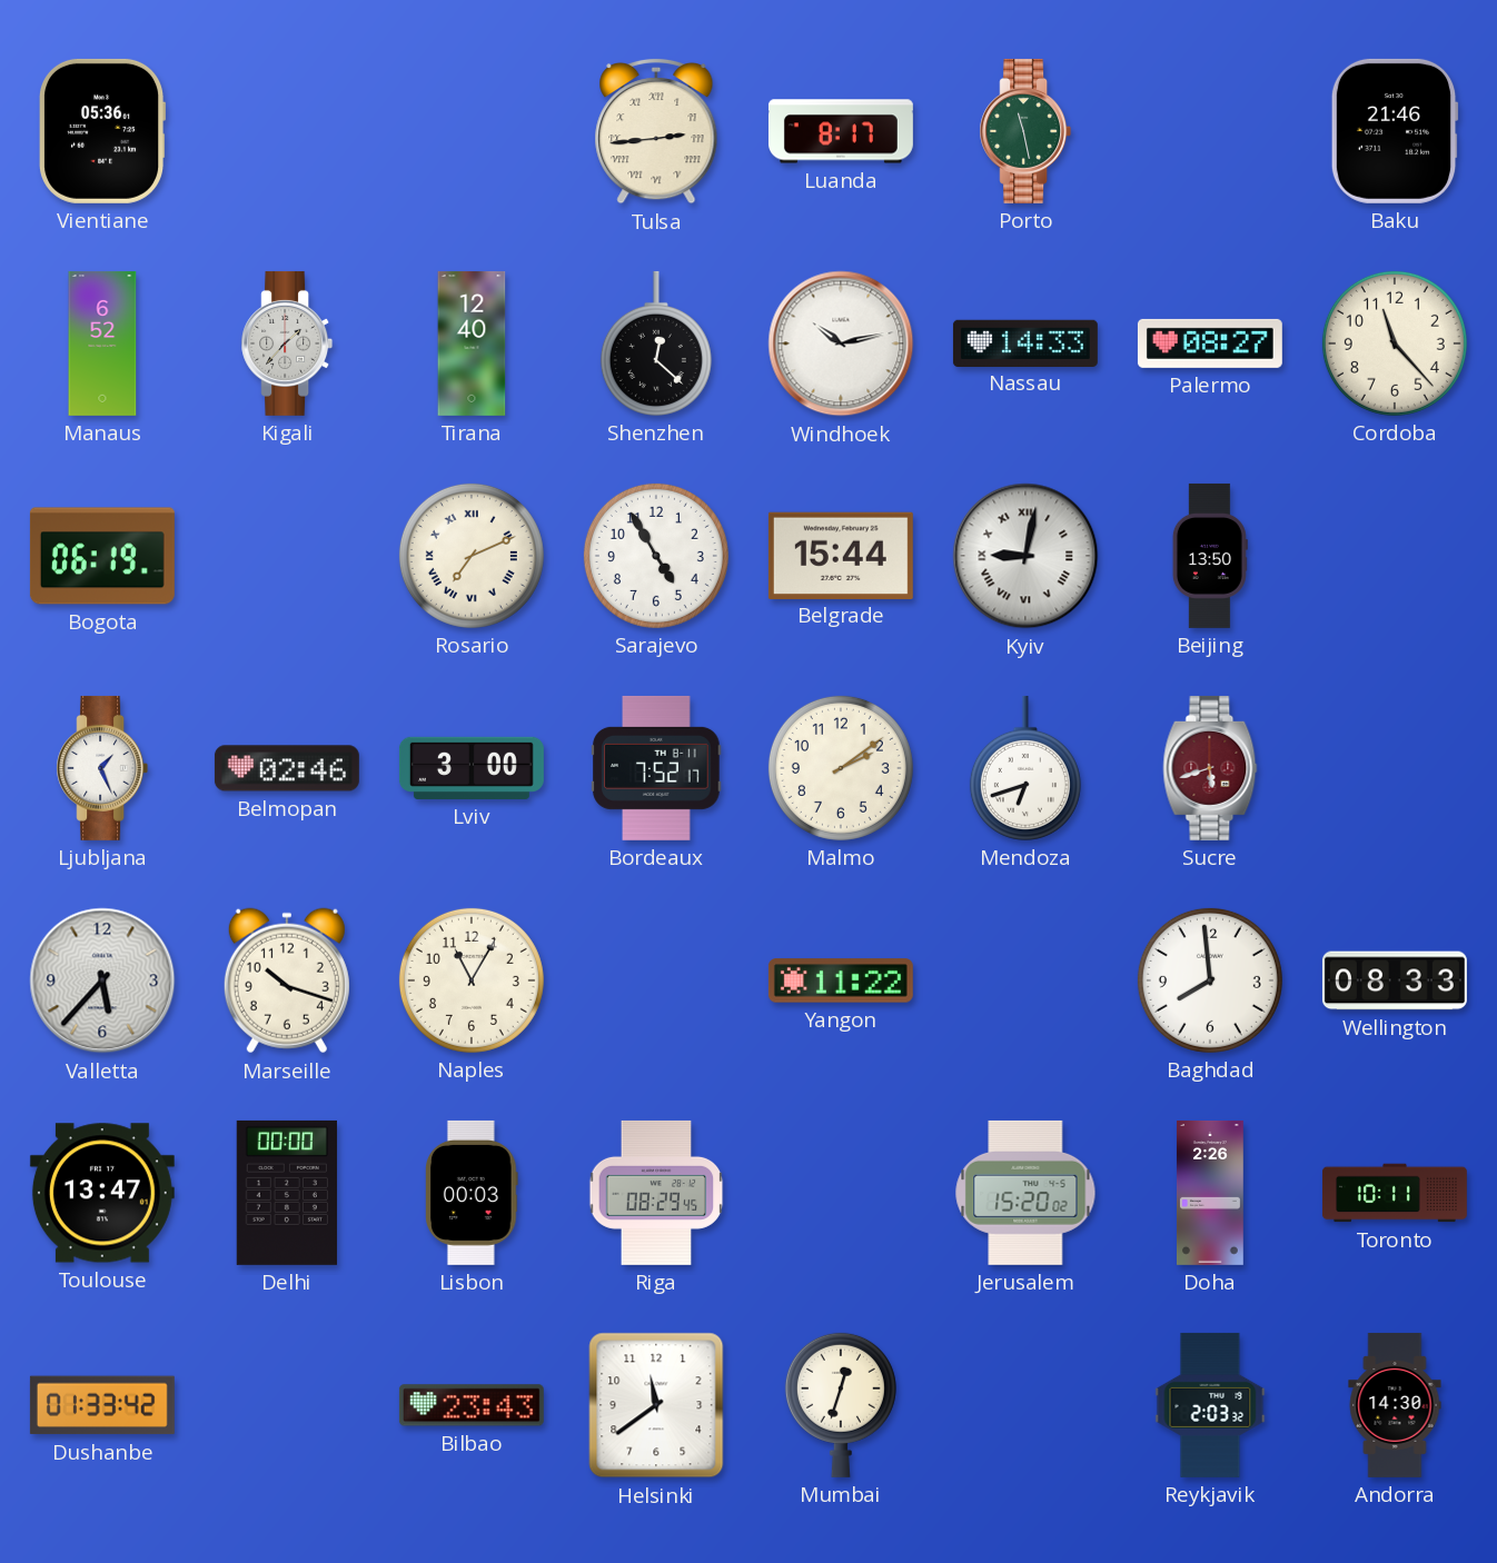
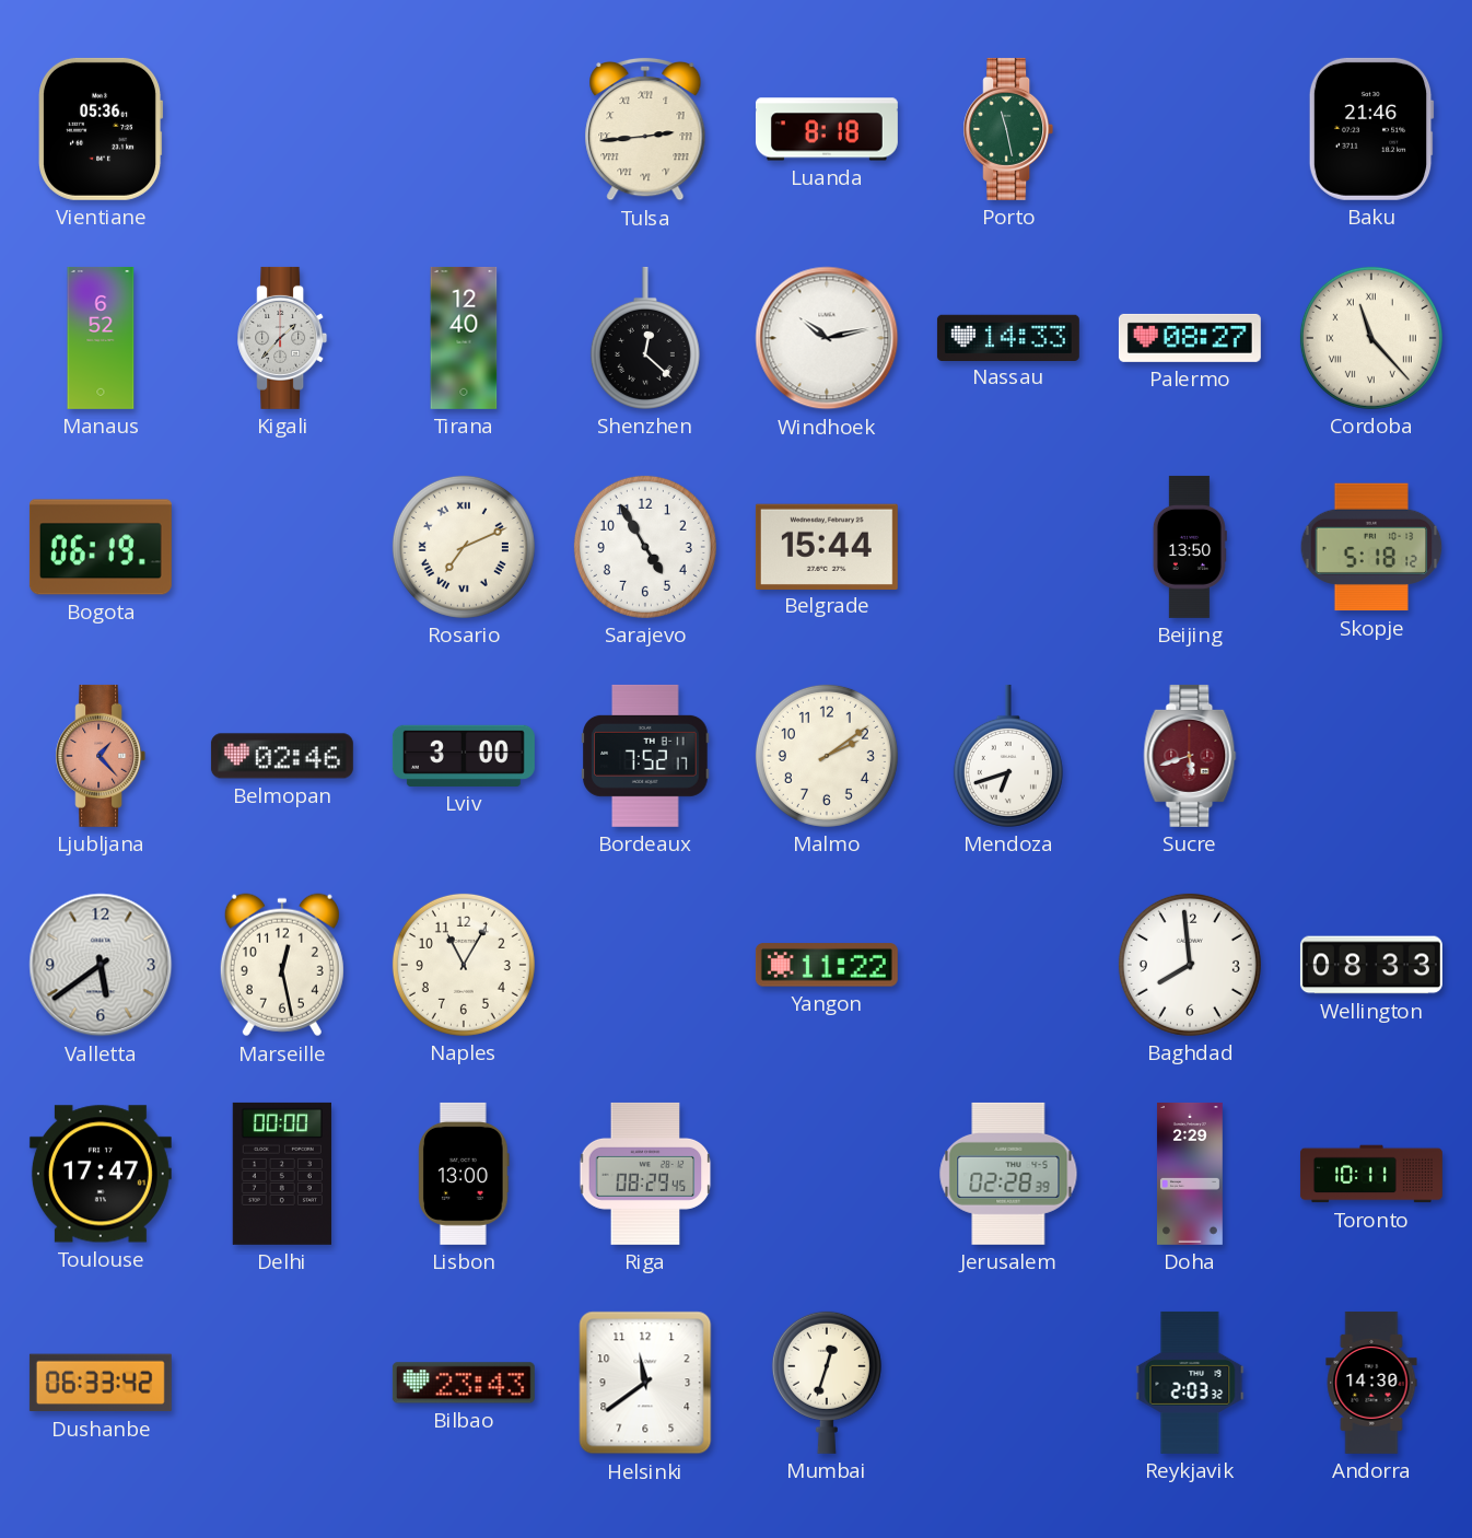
Luanda: 8:17 -> 8:18
Cordoba numerals: Arabic -> Roman
Kyiv: 9:02 -> none
Skopje: none -> 5:18
Ljubljana: 1:26 -> 1:23
Ljubljana dial: white -> salmon
Valletta: 5:37 -> 5:39
Marseille: 10:18 -> 12:28
Toulouse: 13:47 -> 17:47
Lisbon: 00:03 -> 13:00
Jerusalem: 15:20 -> 02:28
Doha: 2:26 -> 2:29
Dushanbe: 01:33 -> 06:33
